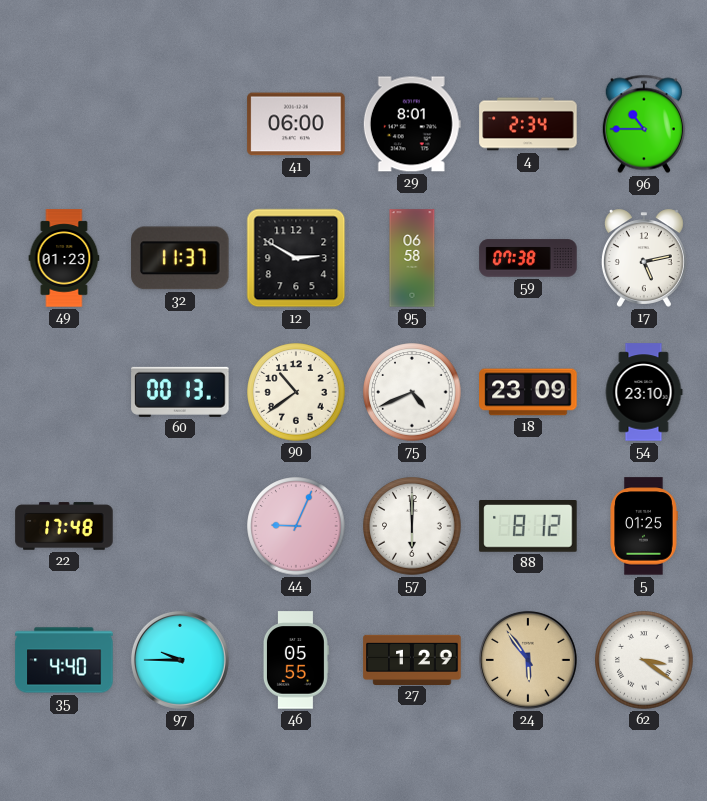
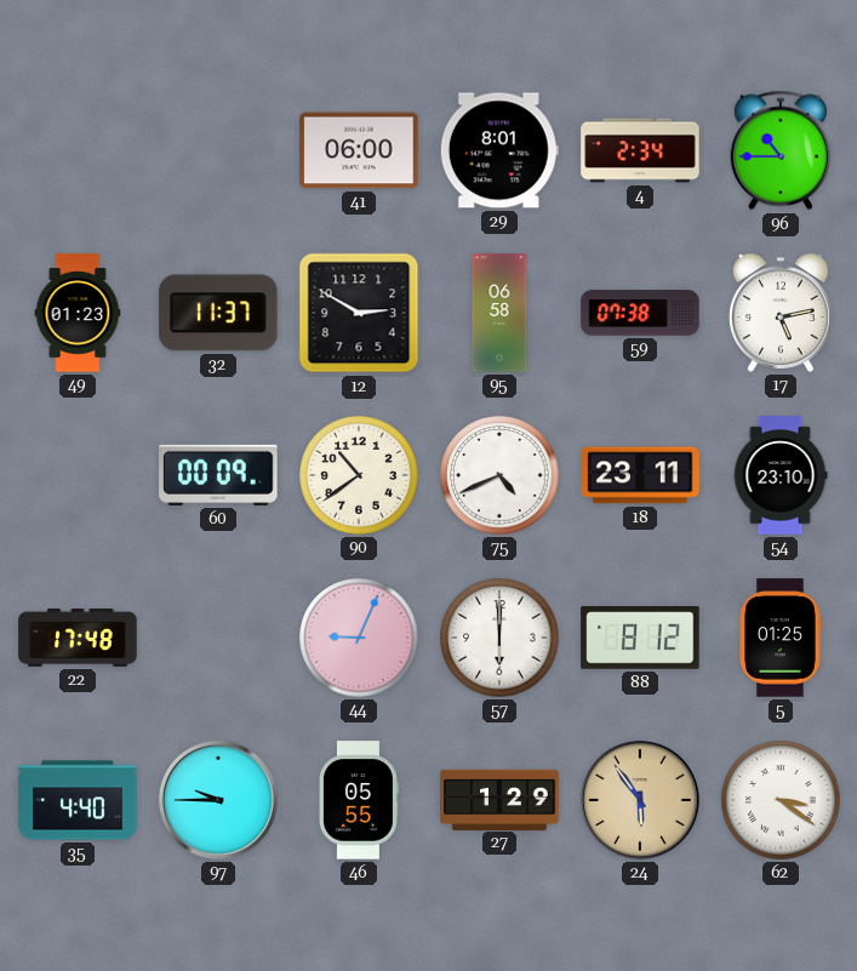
60: 00:13 -> 00:09
18: 23:09 -> 23:11
